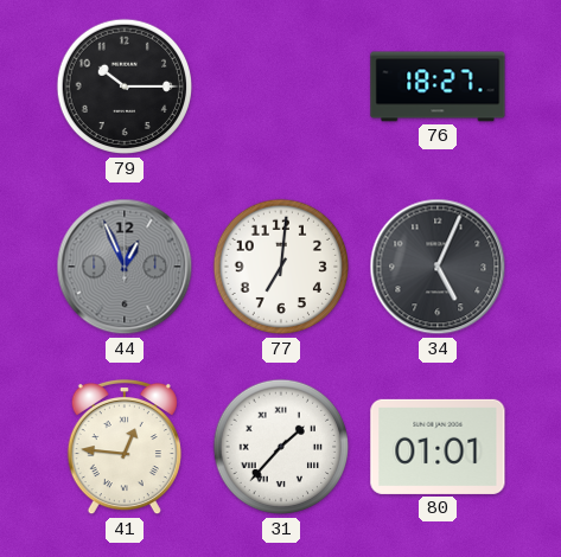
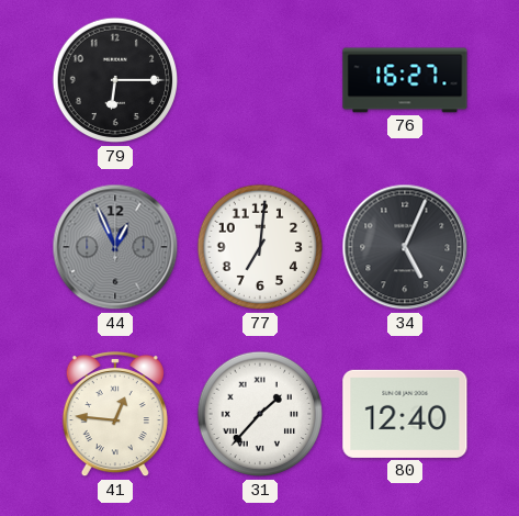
79: 10:15 -> 6:15
76: 18:27 -> 16:27
80: 01:01 -> 12:40
